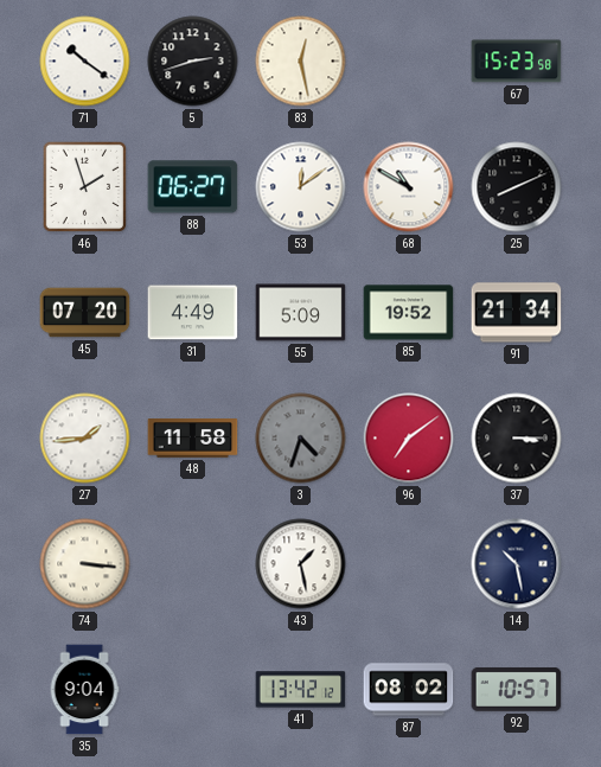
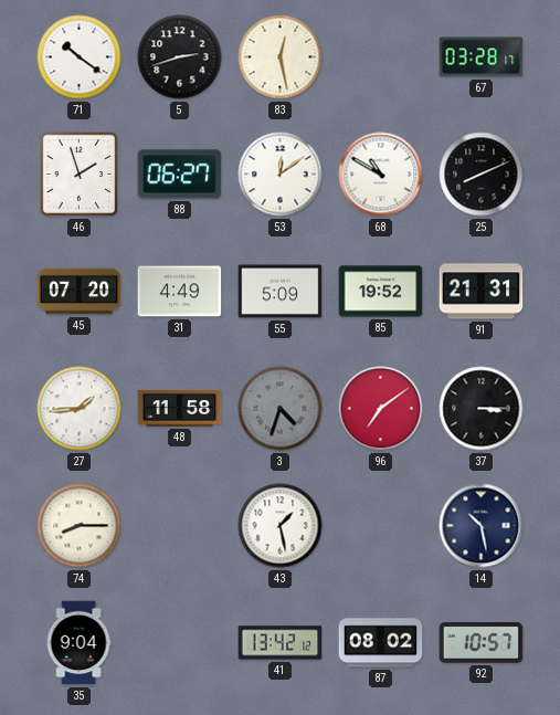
67: 15:23 -> 03:28
91: 21:34 -> 21:31
74: 3:16 -> 8:15
